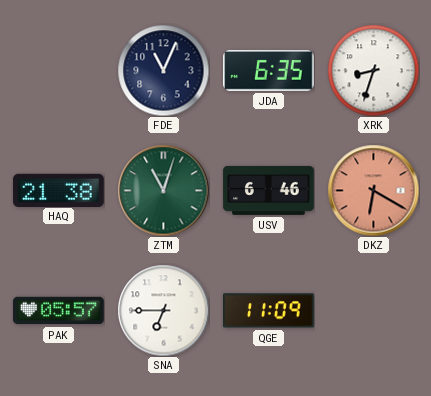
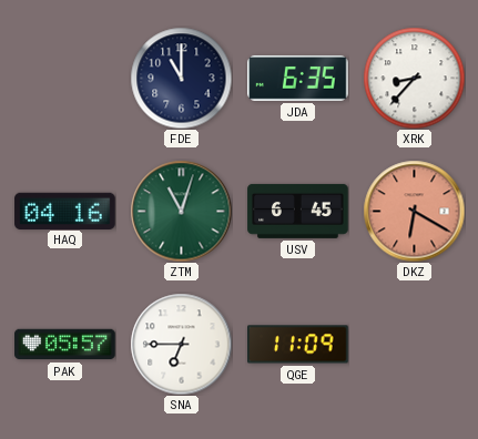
FDE: 11:04 -> 11:00
XRK: 8:33 -> 8:37
HAQ: 21:38 -> 04:16
USV: 6:46 -> 6:45
